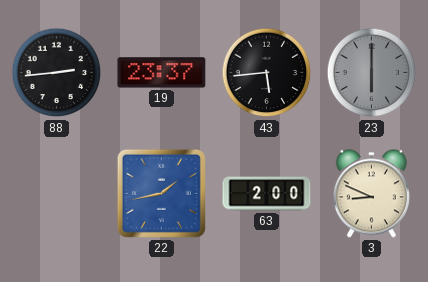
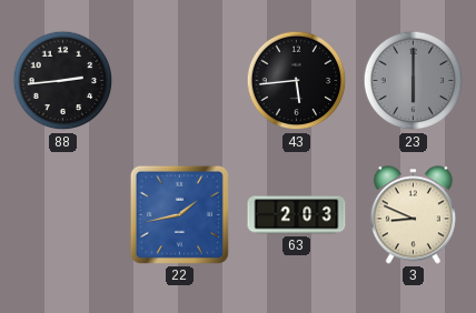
19: 23:37 -> none
63: 2:00 -> 2:03
